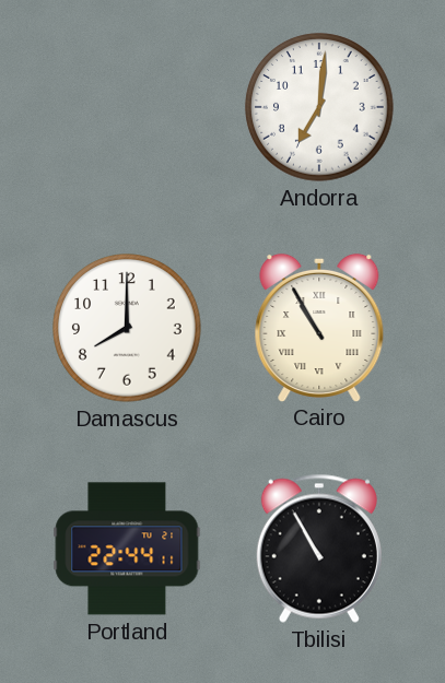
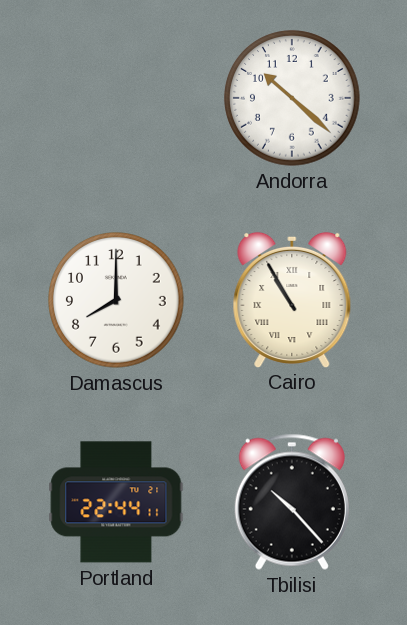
Andorra: 7:01 -> 10:22
Tbilisi: 10:55 -> 10:23
